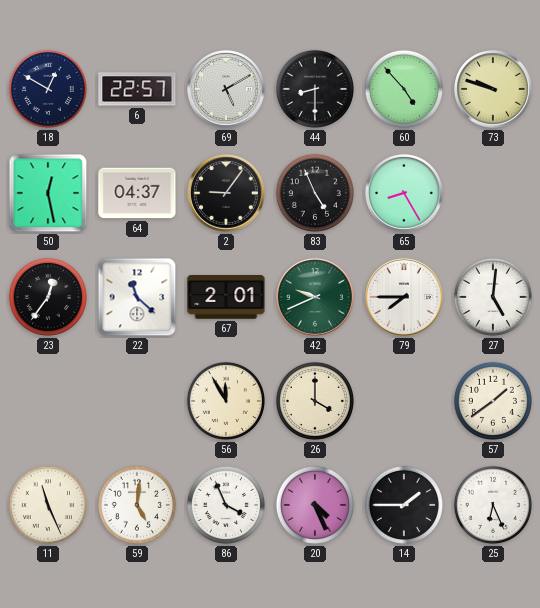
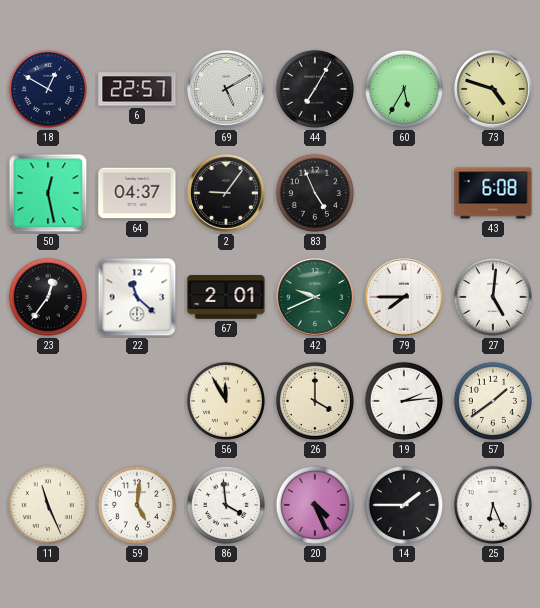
44: 8:30 -> 7:05
60: 4:53 -> 5:35
73: 9:48 -> 4:48
65: 8:25 -> none
43: none -> 6:08
19: none -> 2:14
86: 3:56 -> 3:59
